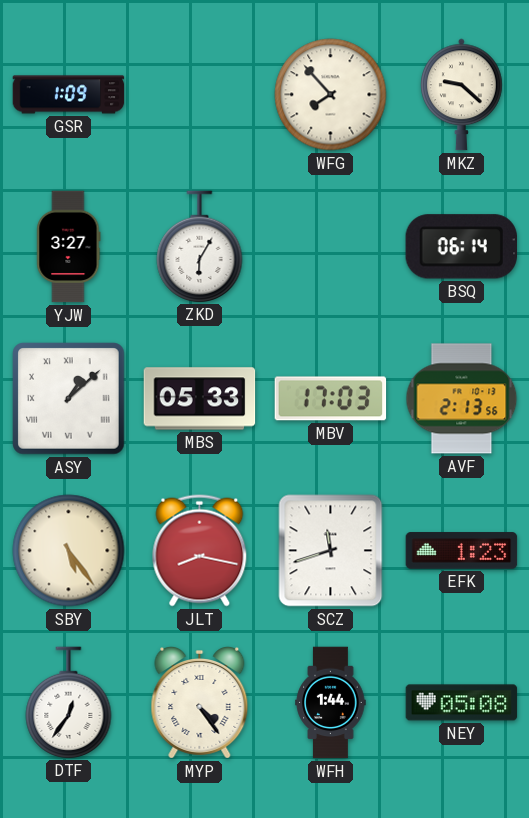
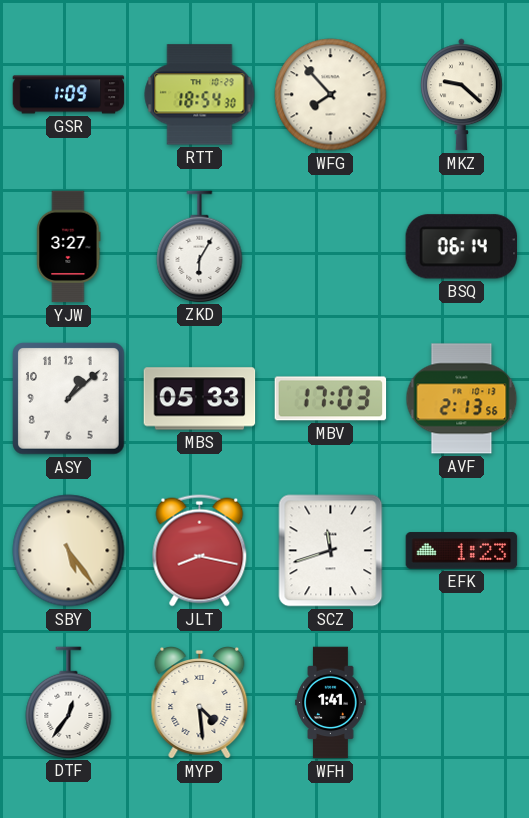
RTT: none -> 18:54
ASY numerals: Roman -> Arabic
MYP: 4:24 -> 4:29
WFH: 1:44 -> 1:41
NEY: 05:08 -> none
